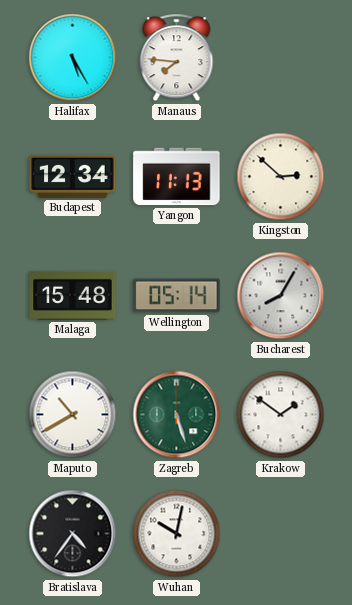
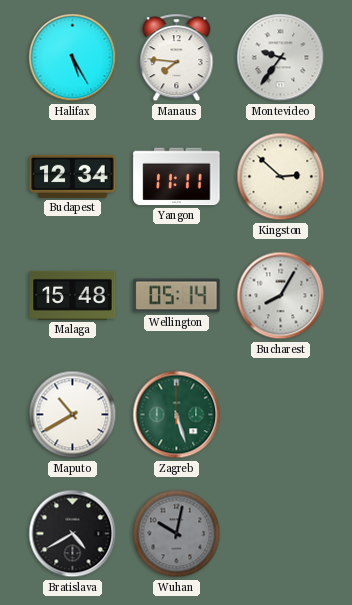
Montevideo: none -> 9:36
Yangon: 11:13 -> 11:11
Krakow: 1:51 -> none
Bratislava: 4:36 -> 4:40
Wuhan dial: white -> grey
